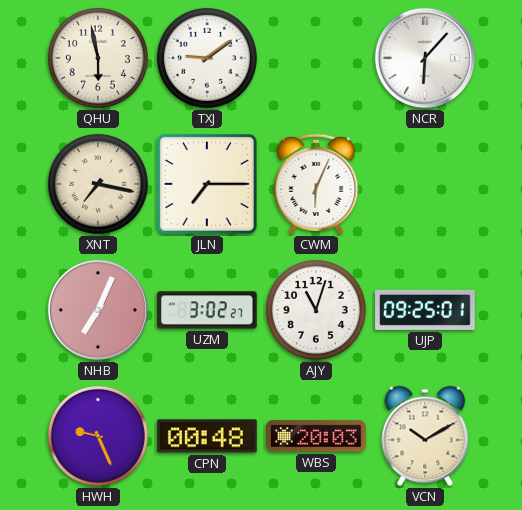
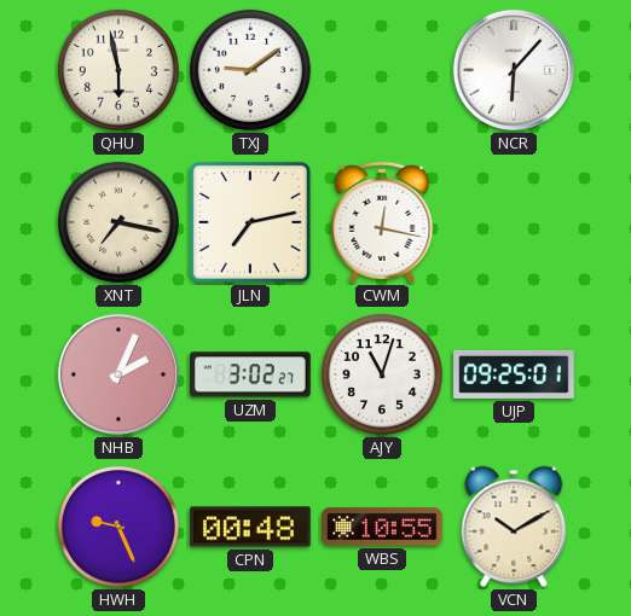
JLN: 7:15 -> 7:13
CWM: 6:04 -> 12:17
NHB: 7:04 -> 2:04
WBS: 20:03 -> 10:55
